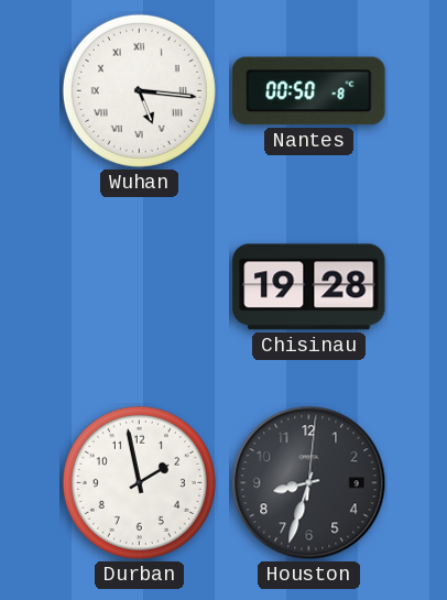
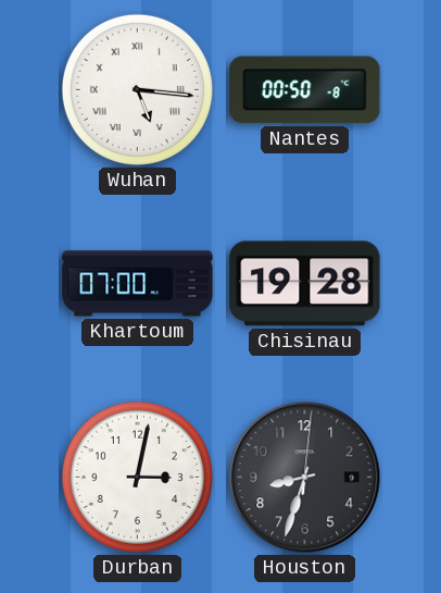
Khartoum: none -> 07:00
Durban: 1:58 -> 3:02
